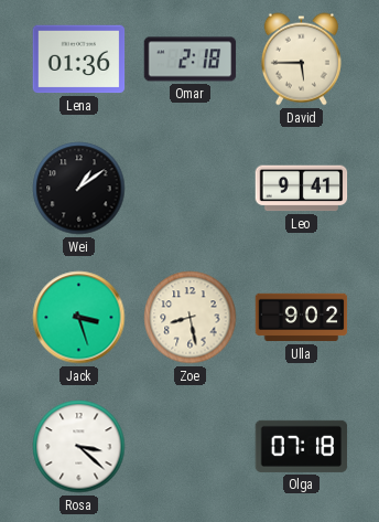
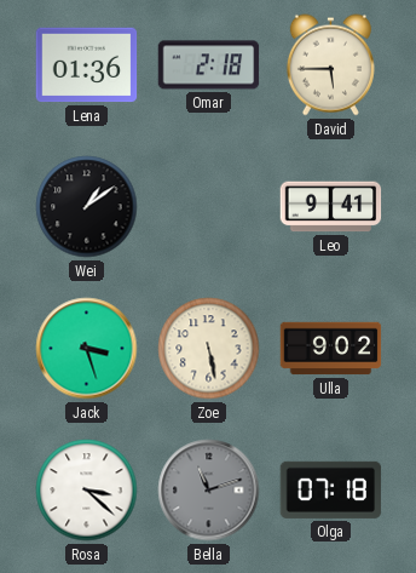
Zoe: 8:28 -> 5:28
Bella: none -> 11:12
